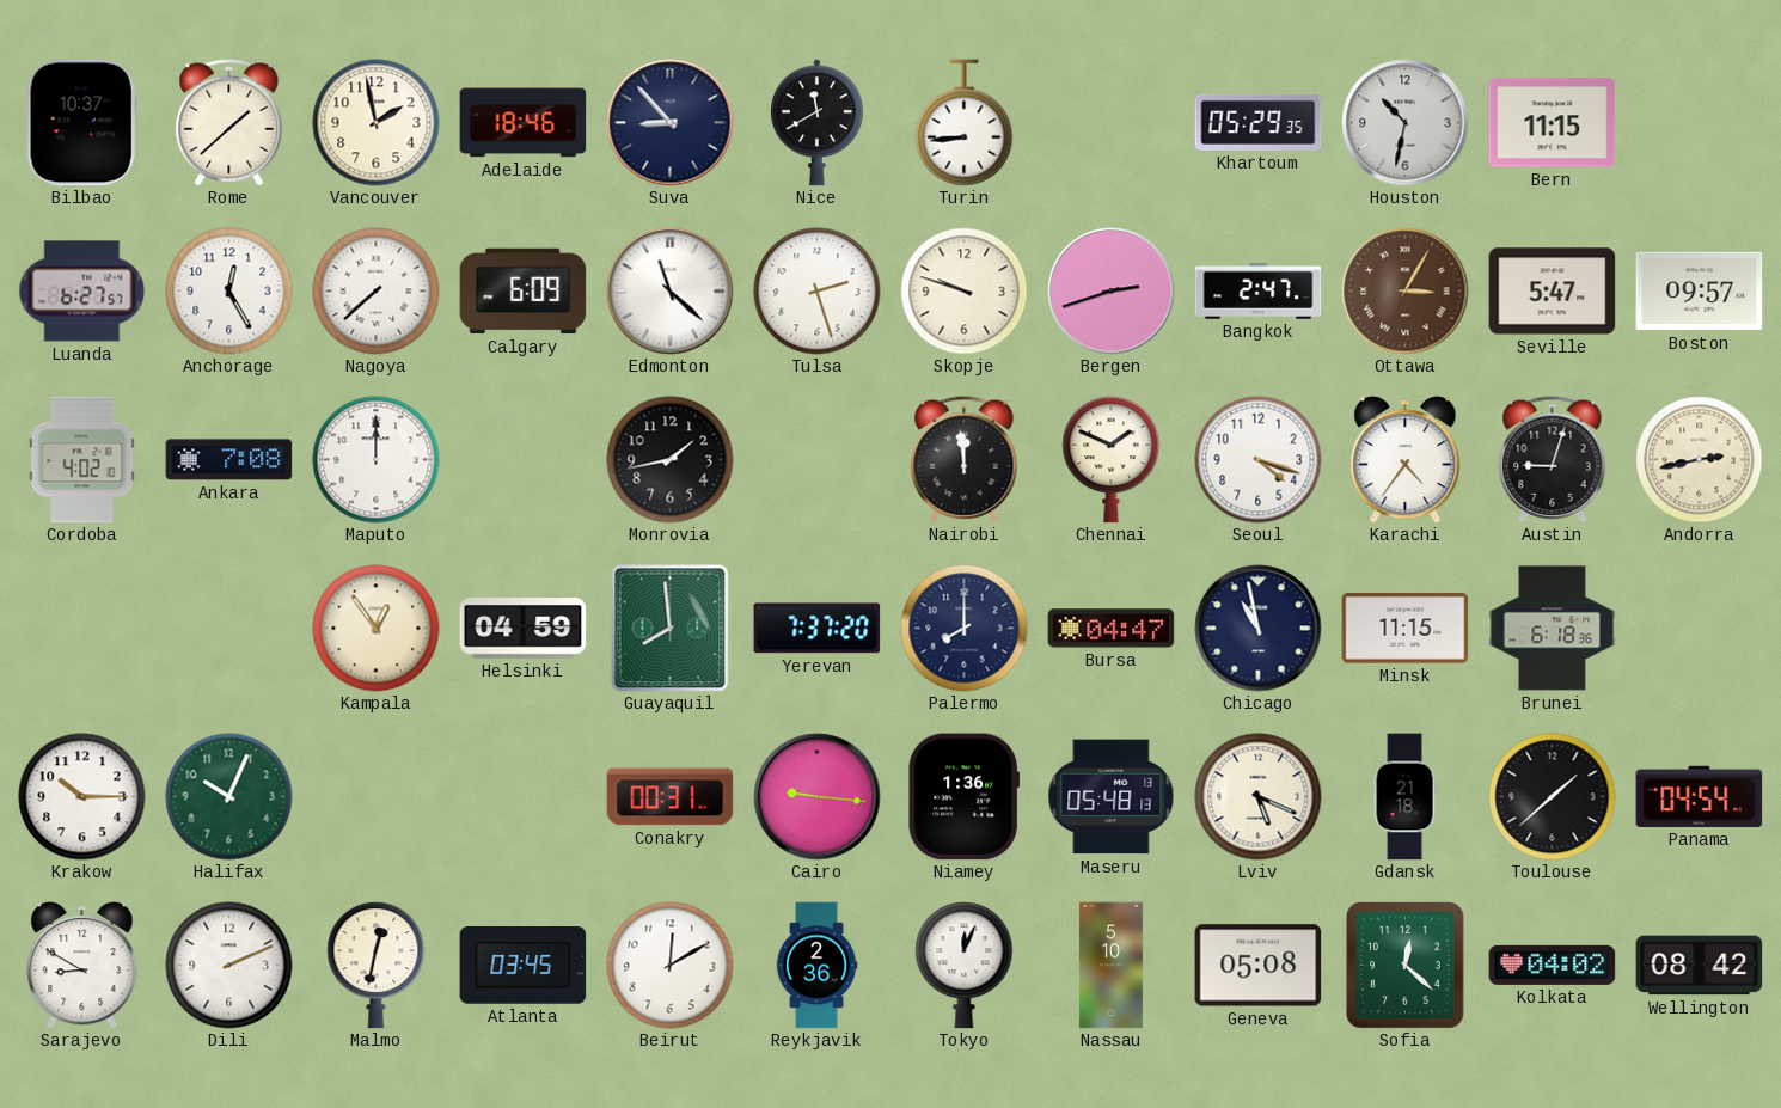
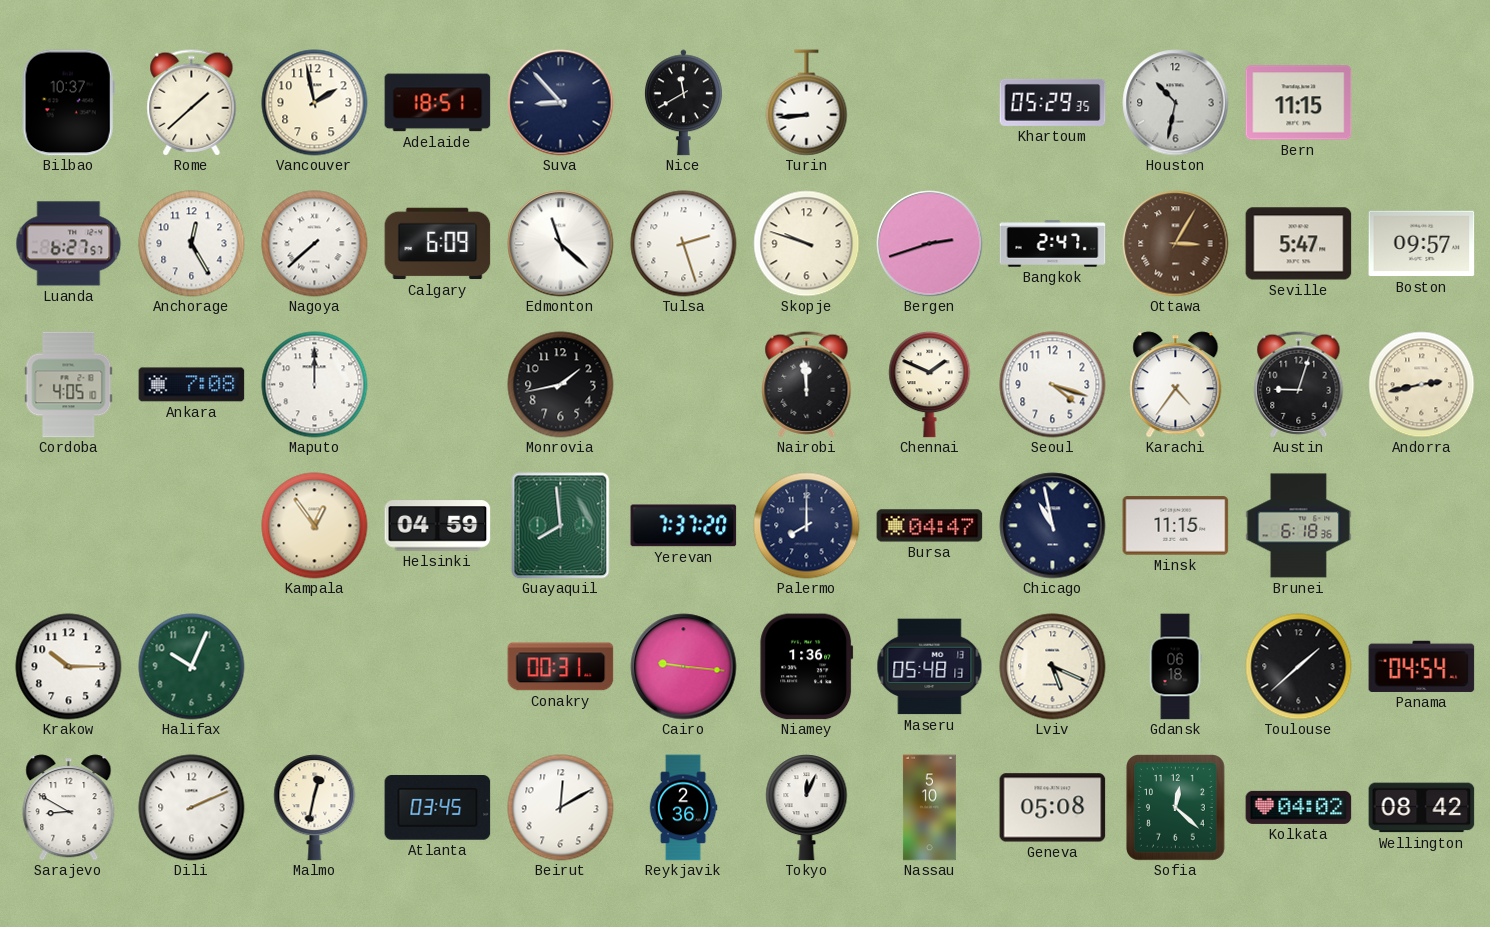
Adelaide: 18:46 -> 18:51
Cordoba: 4:02 -> 4:05
Gdansk: 21:18 -> 06:18
